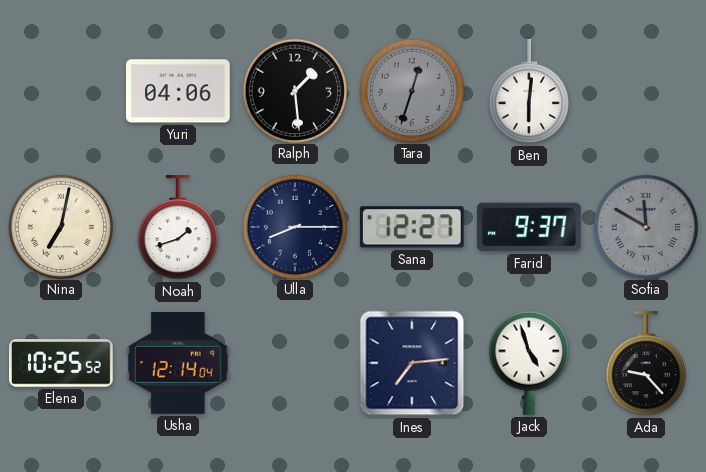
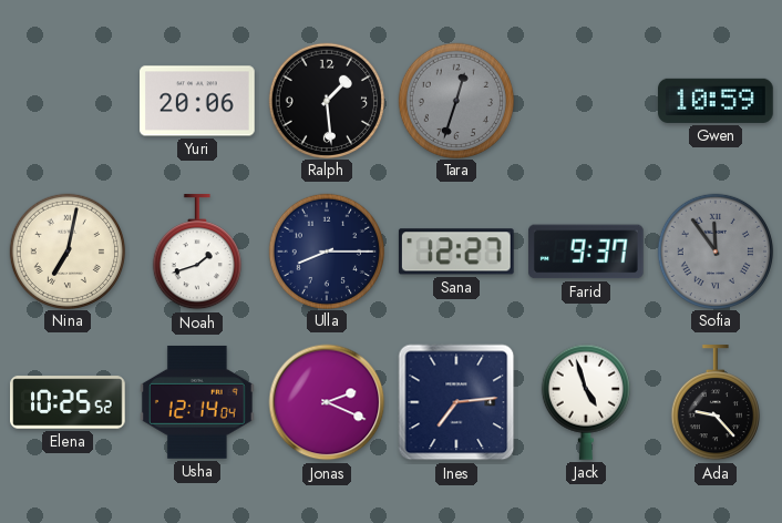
Yuri: 04:06 -> 20:06
Ben: 6:01 -> none
Gwen: none -> 10:59
Sofia: 11:50 -> 11:54
Jonas: none -> 2:19
